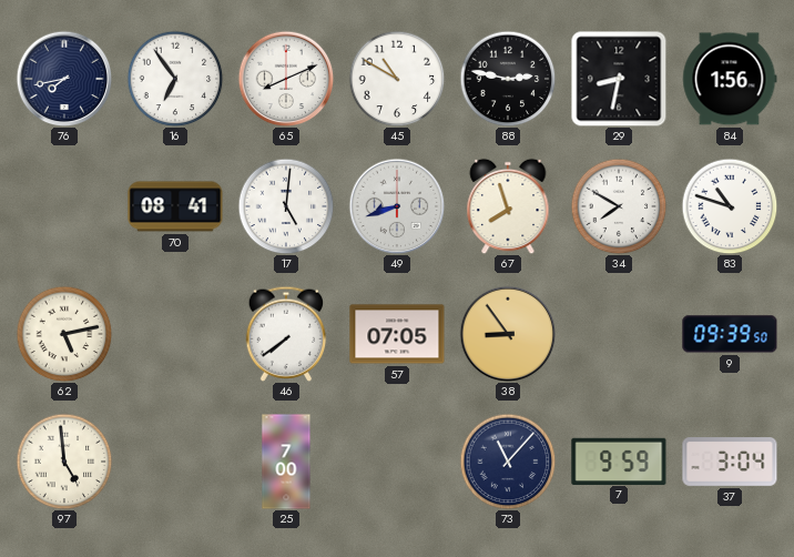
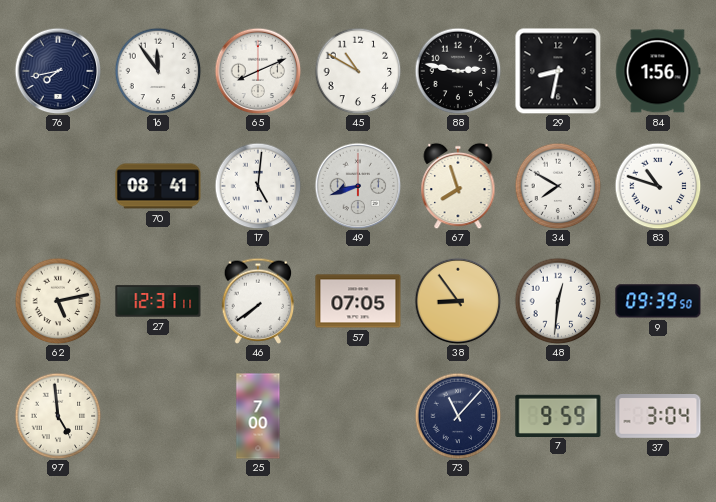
16: 6:54 -> 11:54
27: none -> 12:31
48: none -> 12:31
